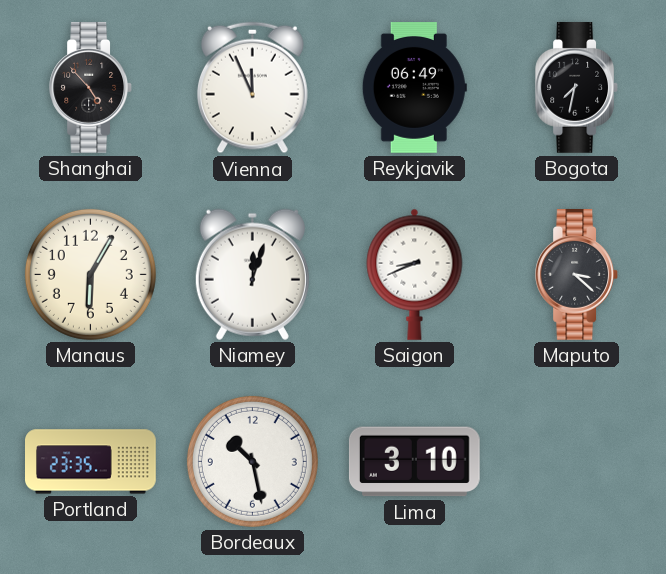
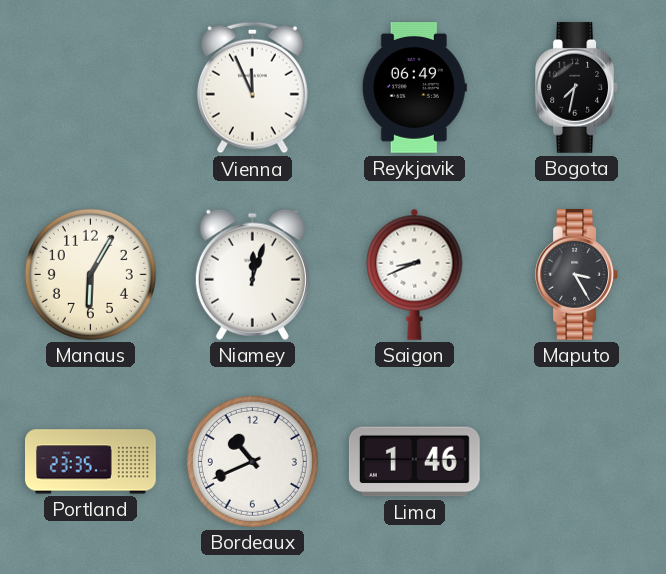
Shanghai: 4:53 -> none
Maputo: 3:22 -> 3:25
Bordeaux: 10:28 -> 10:41
Lima: 3:10 -> 1:46
